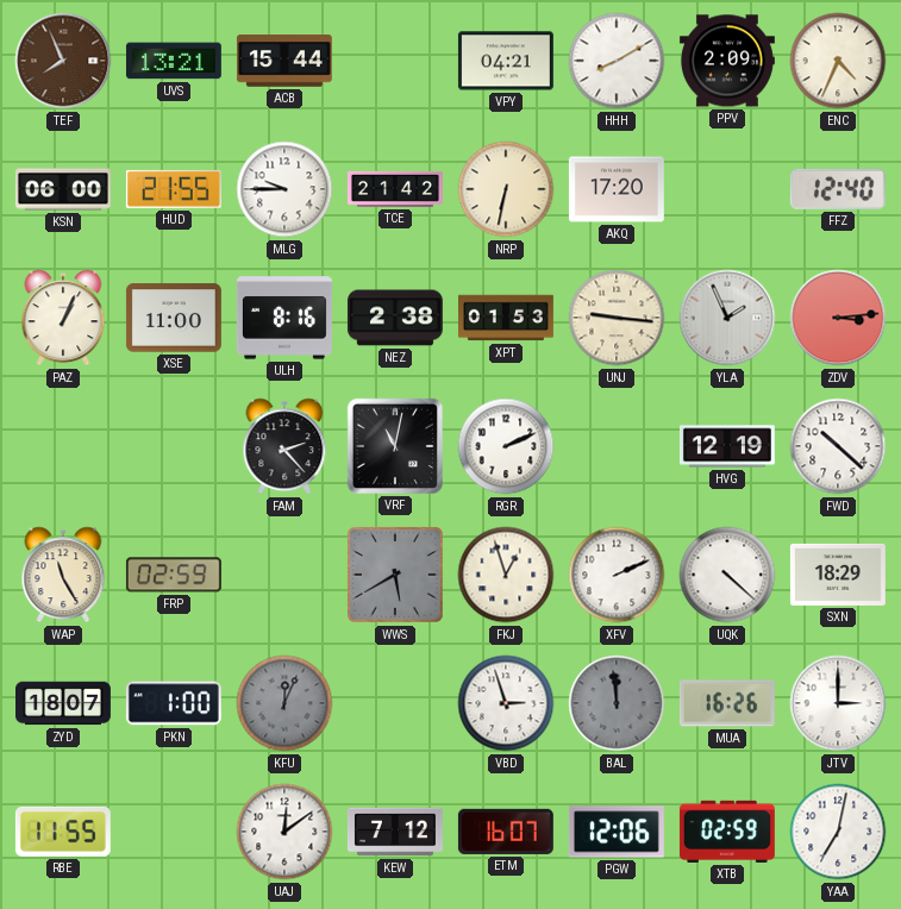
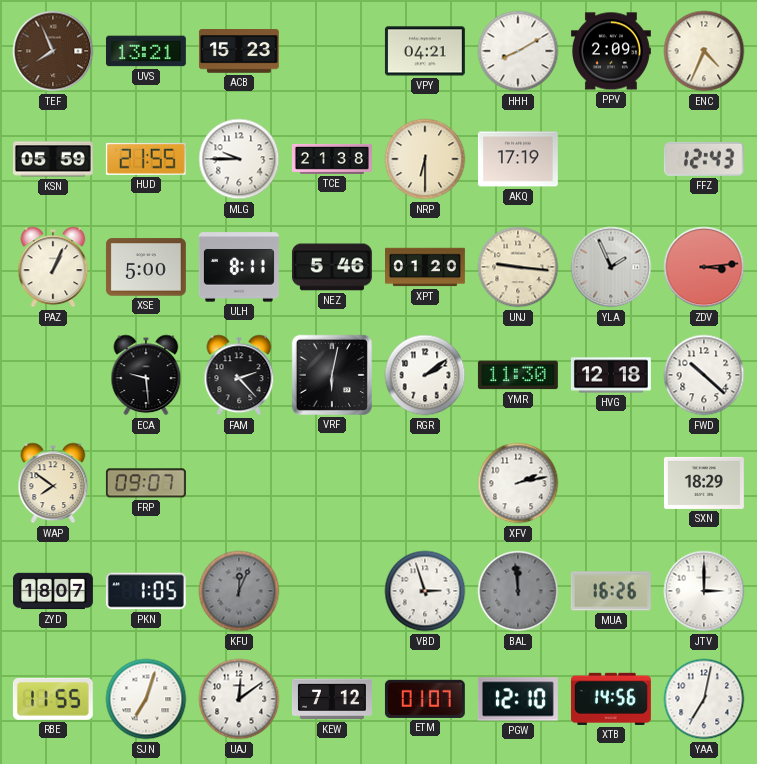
ACB: 15:44 -> 15:23
KSN: 06:00 -> 05:59
TCE: 21:42 -> 21:38
NRP: 6:32 -> 6:30
AKQ: 17:20 -> 17:19
FFZ: 12:40 -> 12:43
XSE: 11:00 -> 5:00
ULH: 8:16 -> 8:11
NEZ: 2:38 -> 5:46
XPT: 01:53 -> 01:20
ECA: none -> 9:29
VRF: 11:02 -> 6:02
RGR: 2:11 -> 2:09
YMR: none -> 11:30
HVG: 12:19 -> 12:18
WAP: 11:25 -> 7:51
FRP: 02:59 -> 09:07
WWS: 5:40 -> none
FKJ: 12:57 -> none
XFV: 2:11 -> 2:13
UQK: 4:22 -> none
PKN: 1:00 -> 1:05
SJN: none -> 7:03
ETM: 16:07 -> 01:07
PGW: 12:06 -> 12:10
XTB: 02:59 -> 14:56
